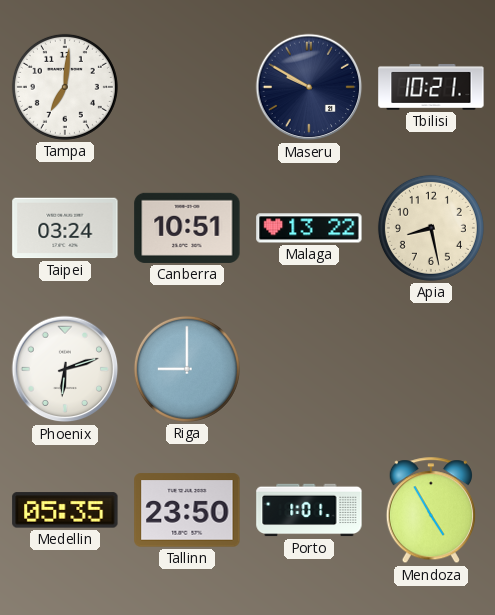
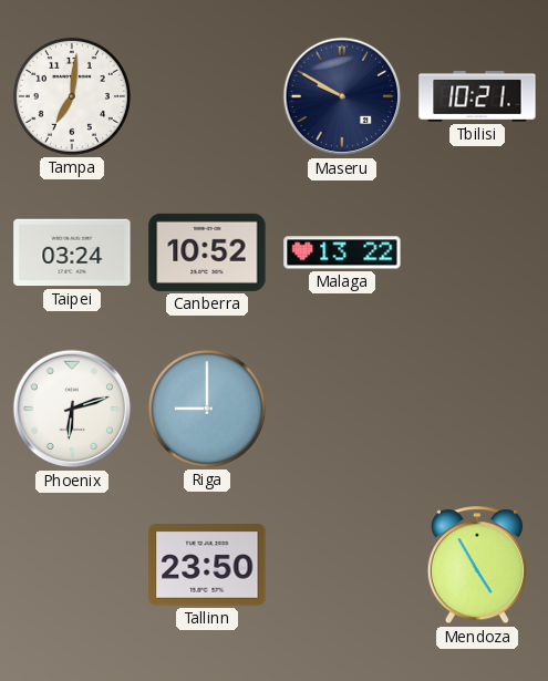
Canberra: 10:51 -> 10:52
Apia: 8:28 -> none
Medellin: 05:35 -> none
Porto: 1:01 -> none
